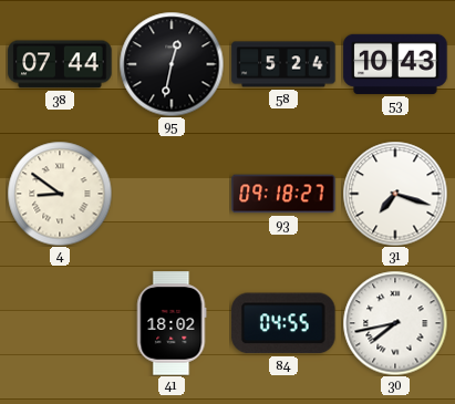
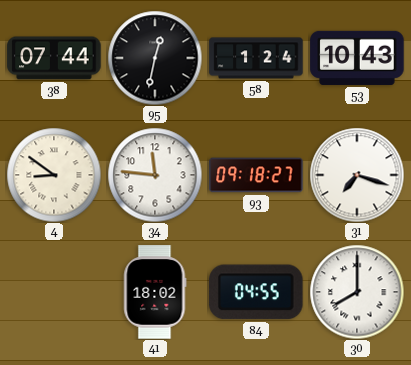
58: 5:24 -> 1:24
34: none -> 11:46
30: 7:43 -> 8:00
